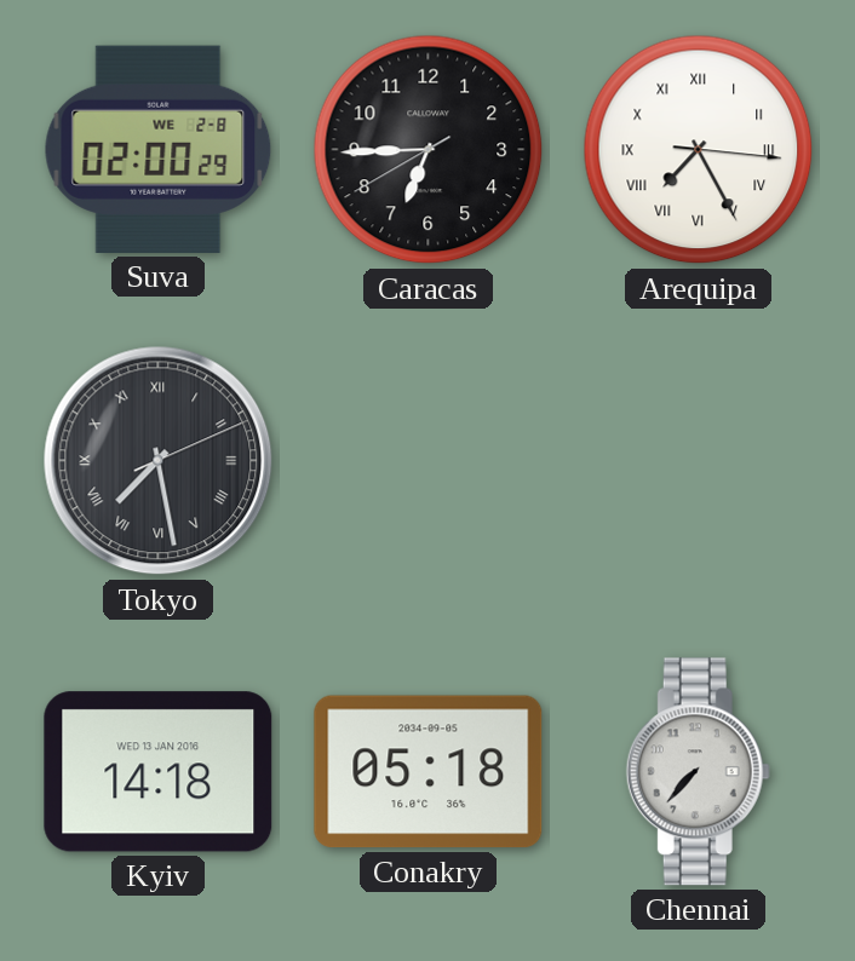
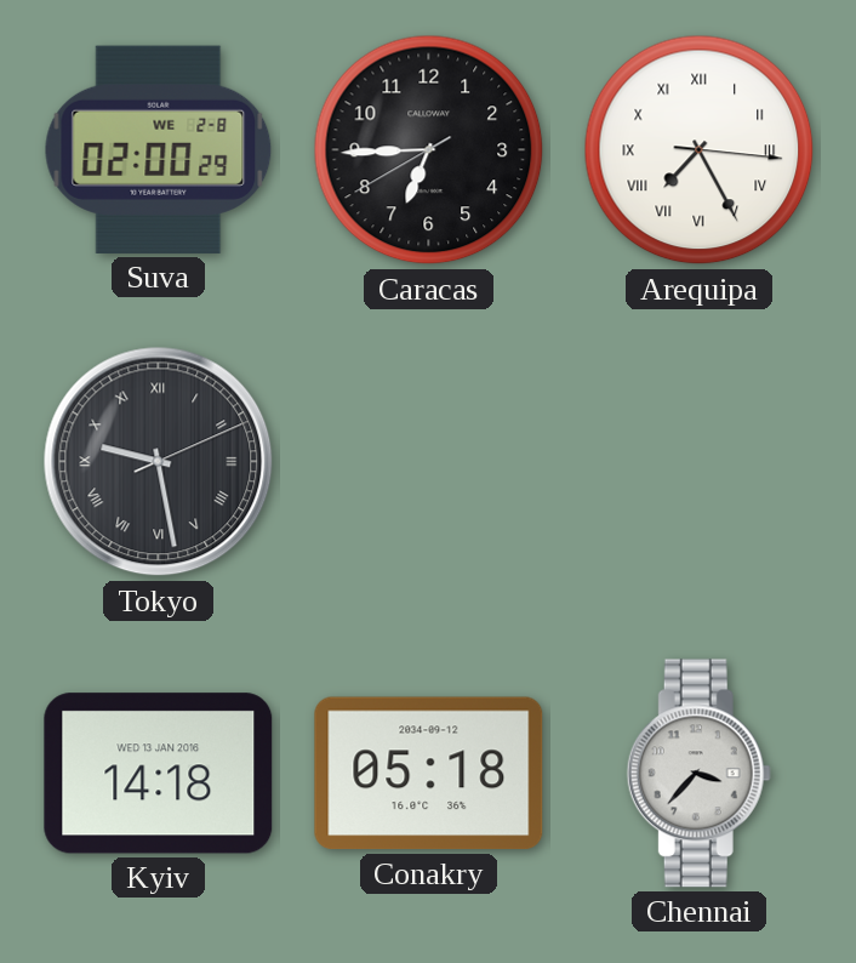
Tokyo: 7:28 -> 9:28
Conakry date: 2034-09-05 -> 2034-09-12
Chennai: 7:37 -> 3:37
